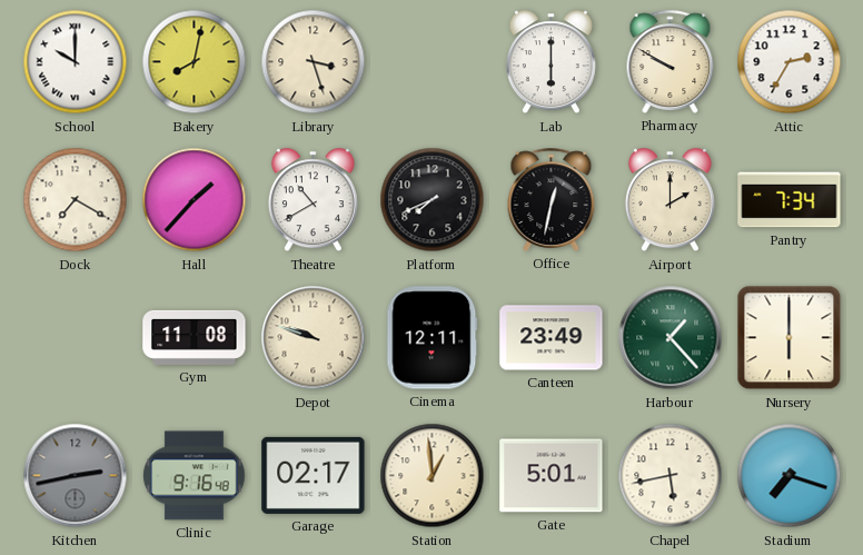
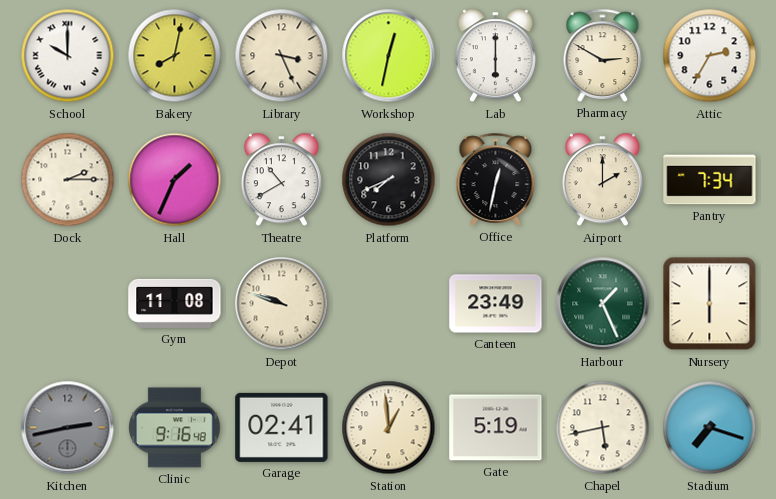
Library: 3:27 -> 3:26
Workshop: none -> 12:32
Pharmacy: 9:50 -> 2:50
Dock: 7:20 -> 2:15
Hall: 1:37 -> 1:34
Cinema: 12:11 -> none
Harbour: 1:23 -> 1:26
Garage: 02:17 -> 02:41
Gate: 5:01 -> 5:19
